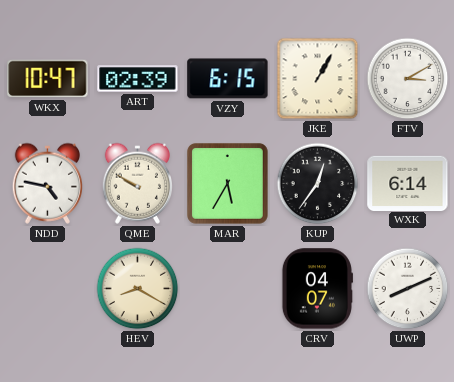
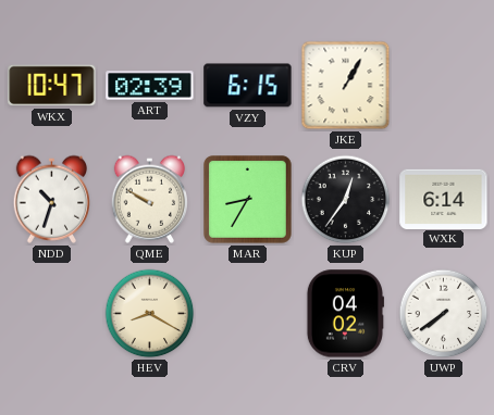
FTV: 3:10 -> none
NDD: 4:47 -> 10:33
MAR: 5:35 -> 8:35
CRV: 04:07 -> 04:02
UWP: 8:11 -> 7:39
